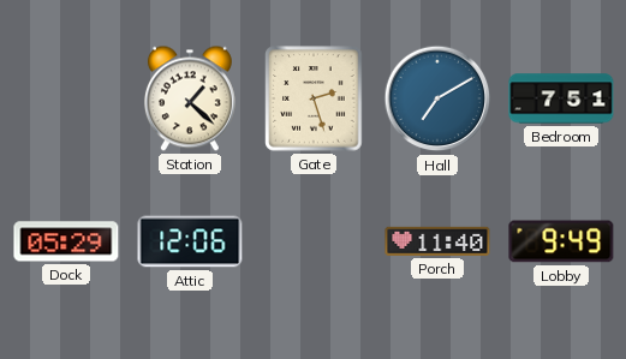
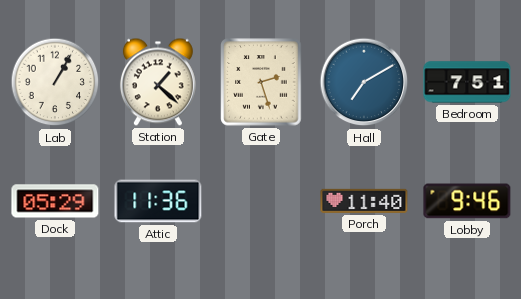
Lab: none -> 1:05
Attic: 12:06 -> 11:36
Lobby: 9:49 -> 9:46
